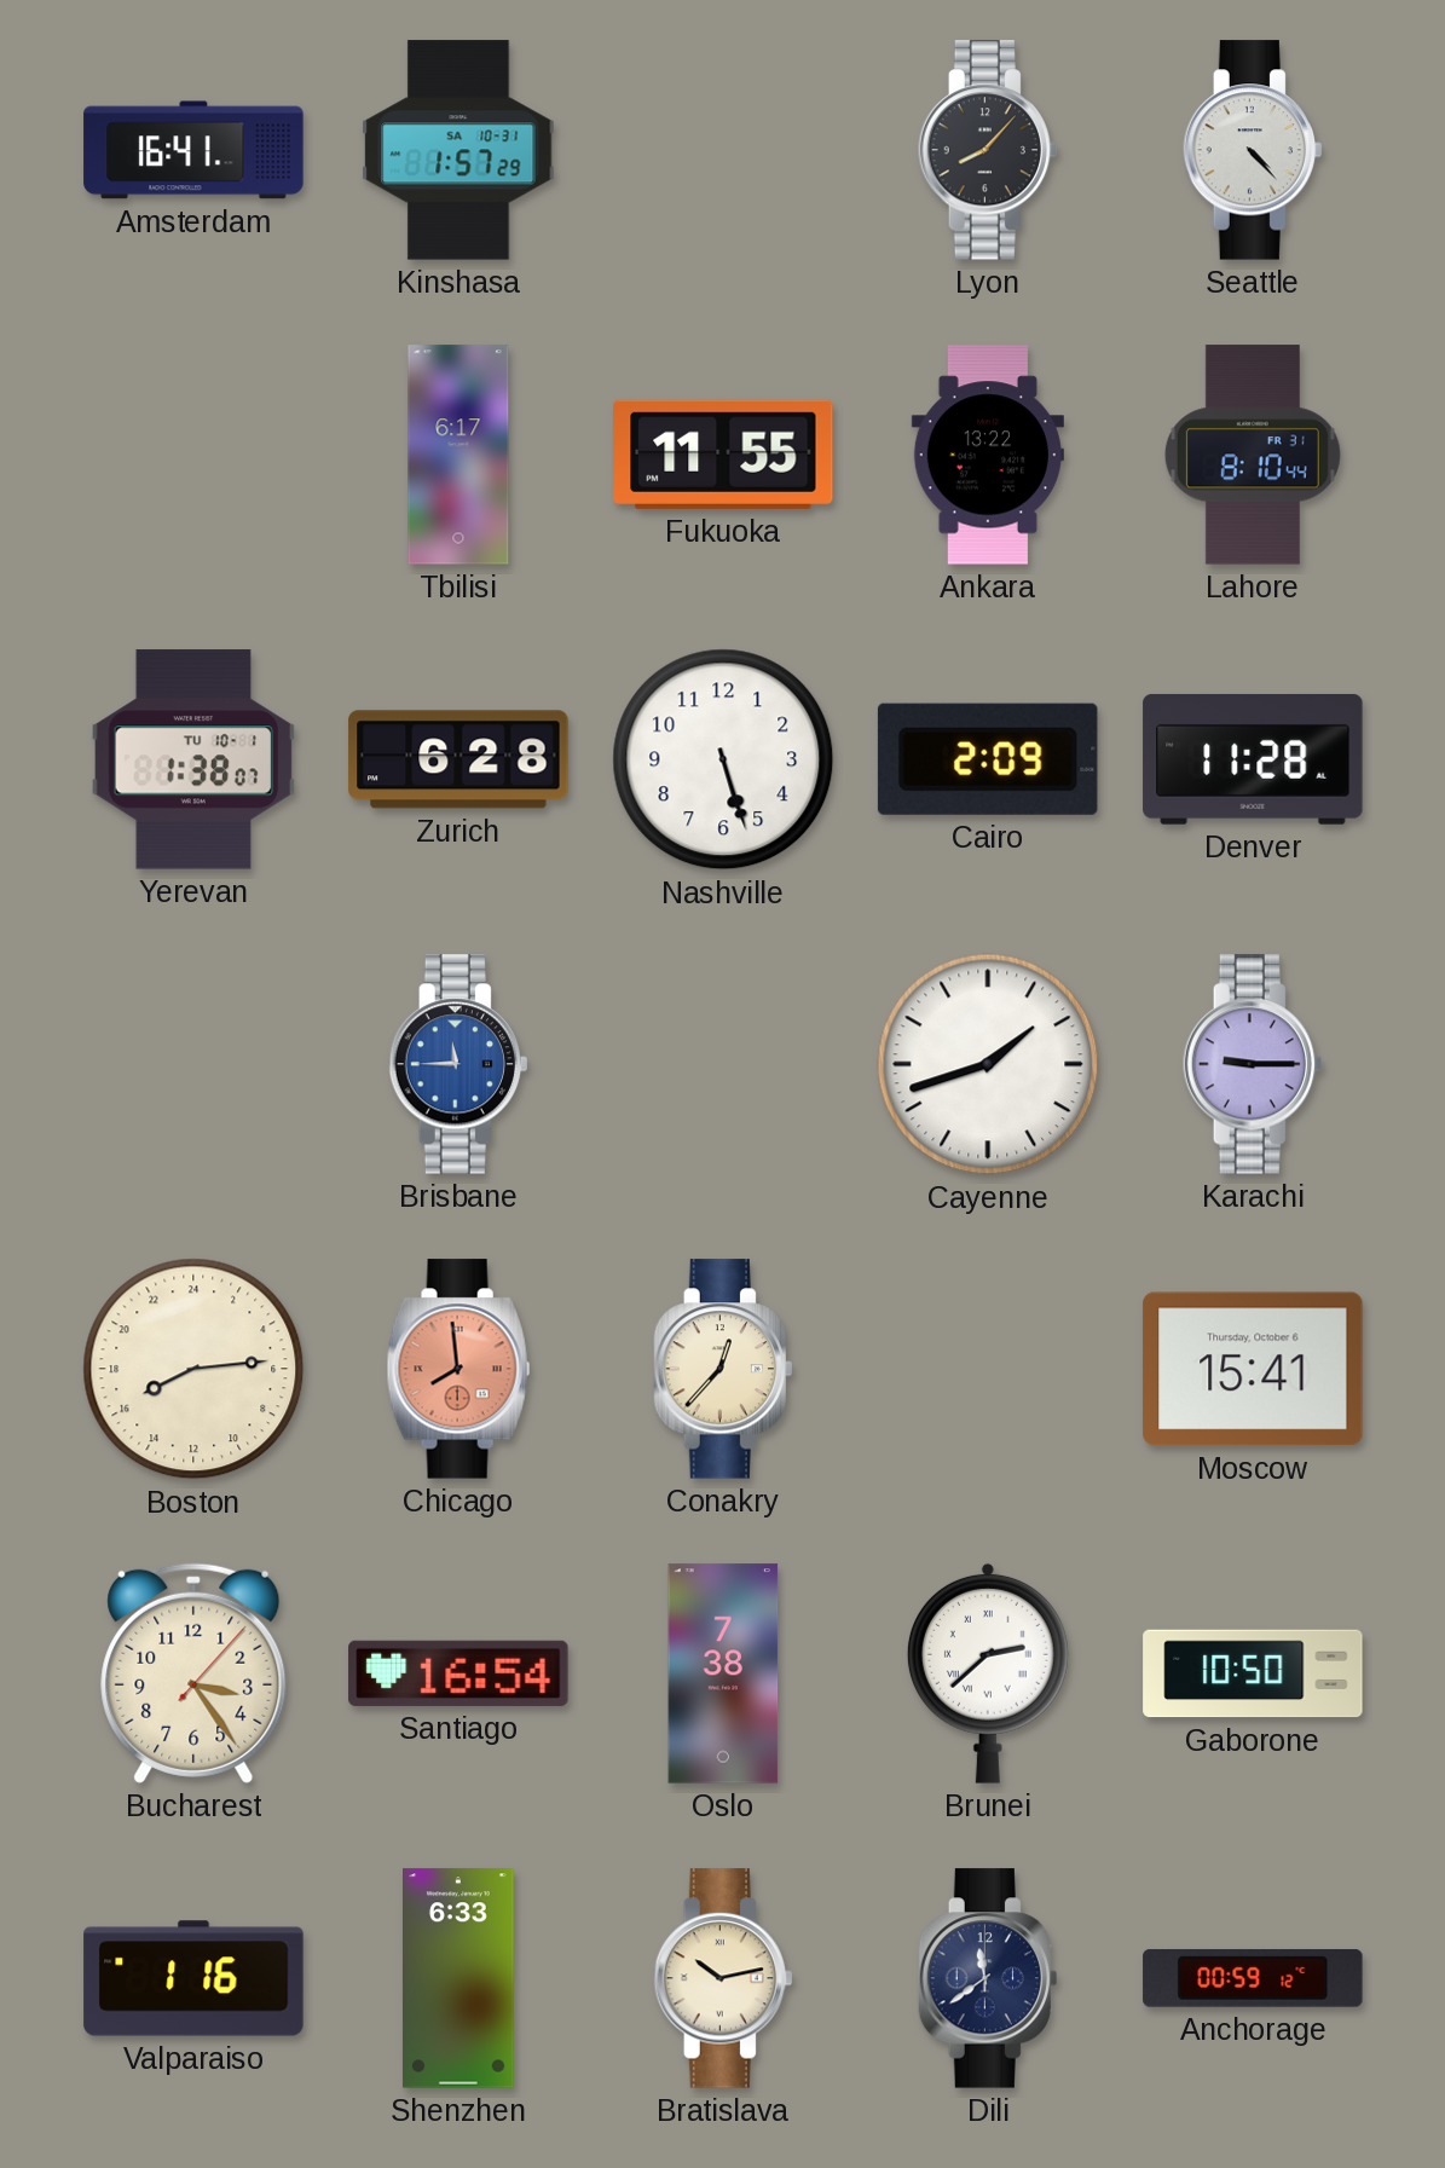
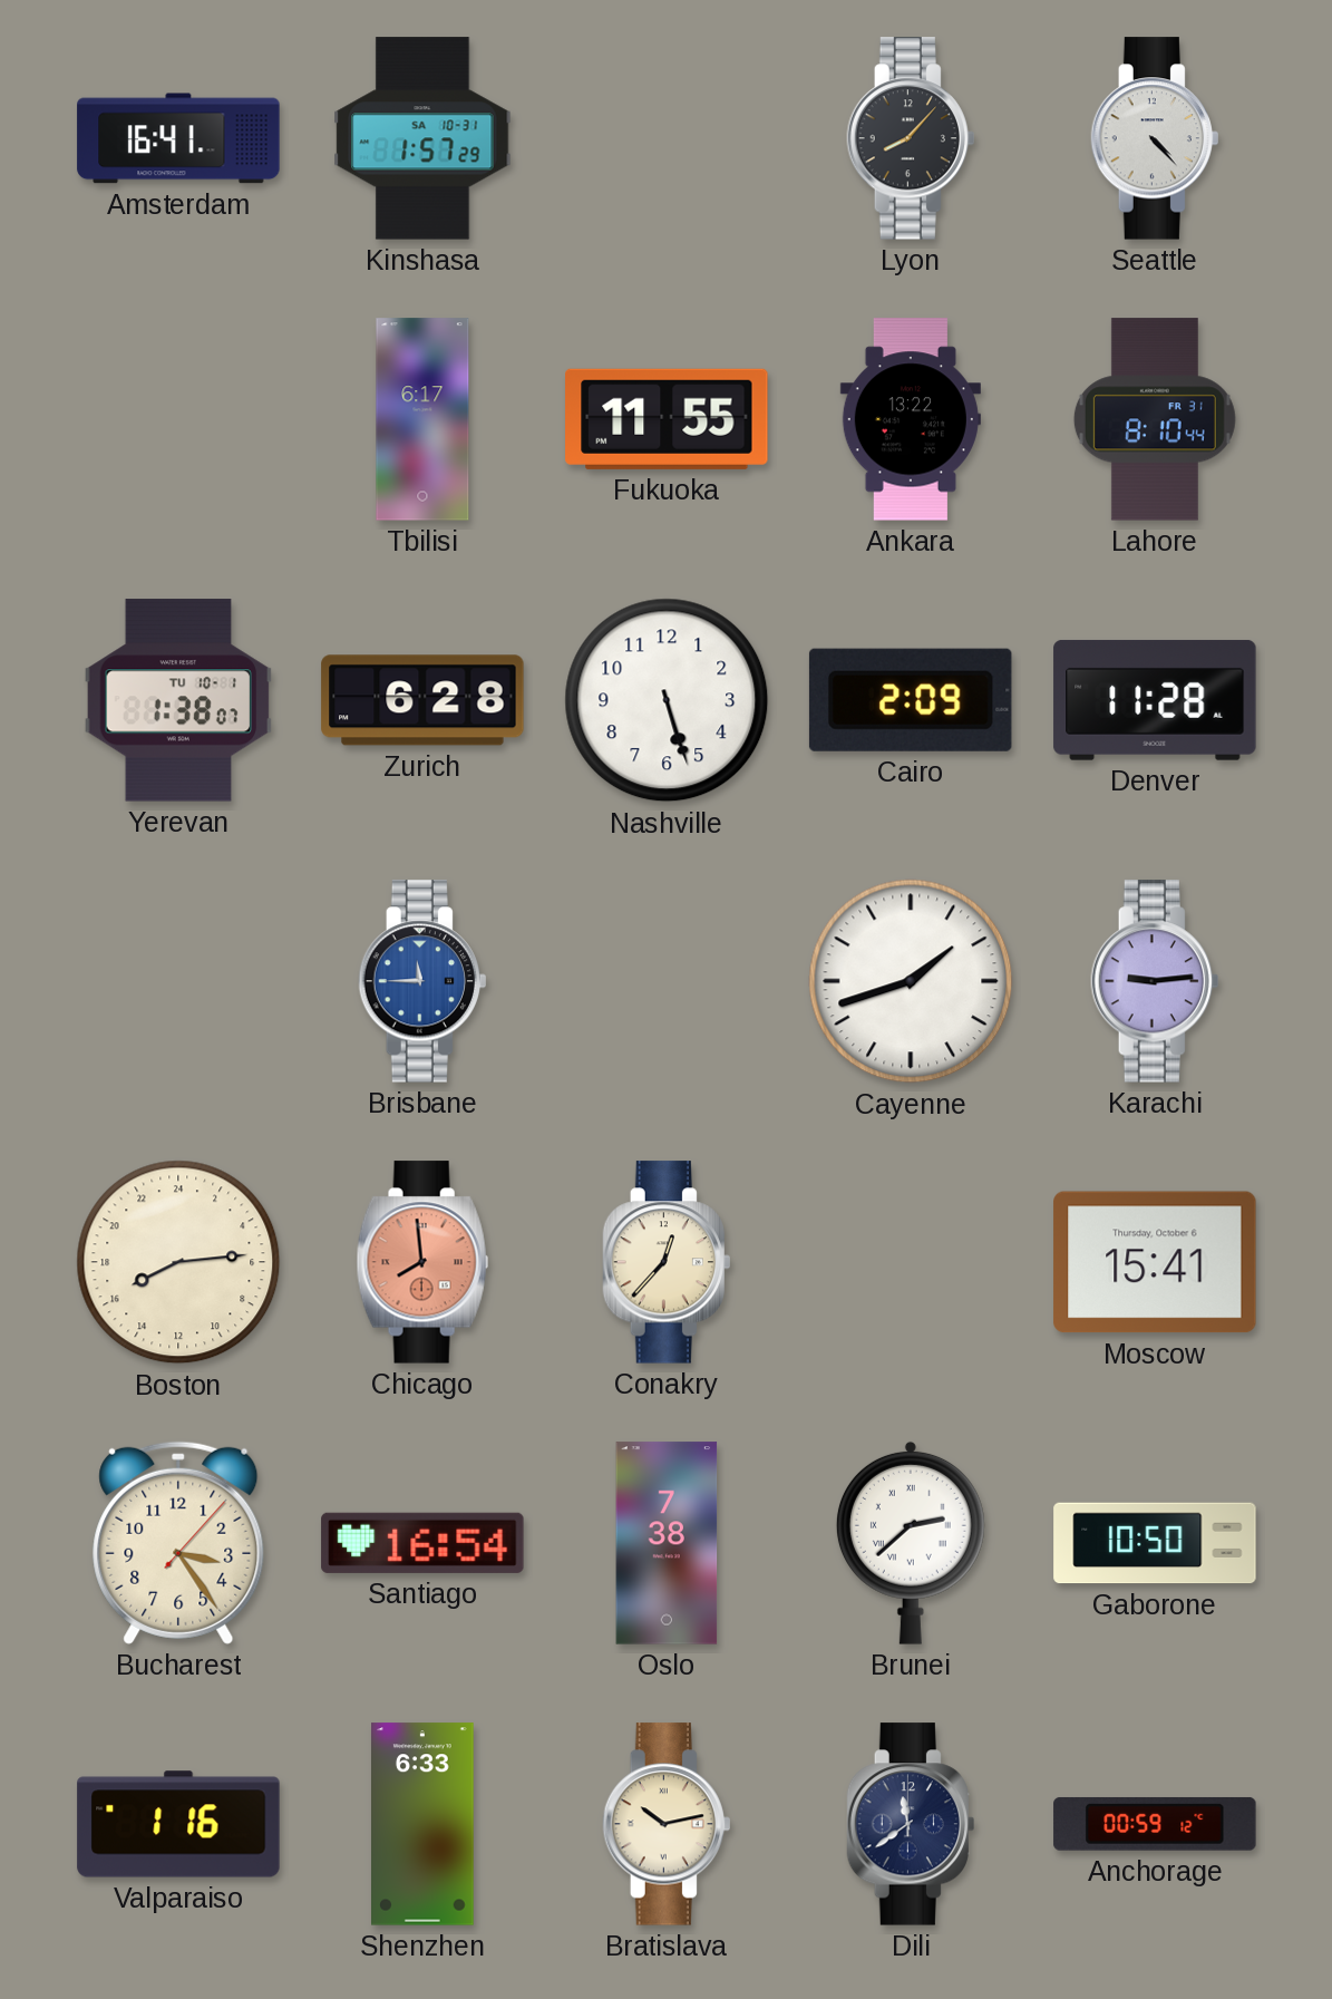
Karachi: 9:15 -> 9:14
